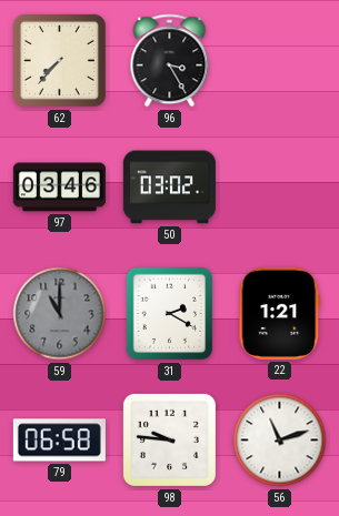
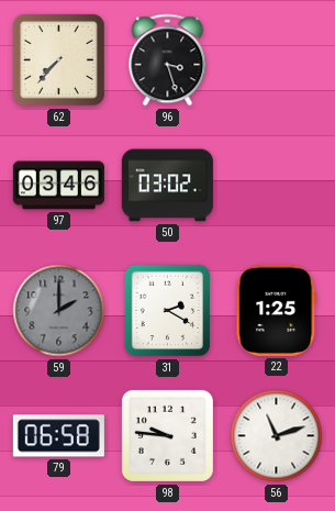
96: 3:25 -> 3:27
59: 11:00 -> 2:00
22: 1:21 -> 1:25
